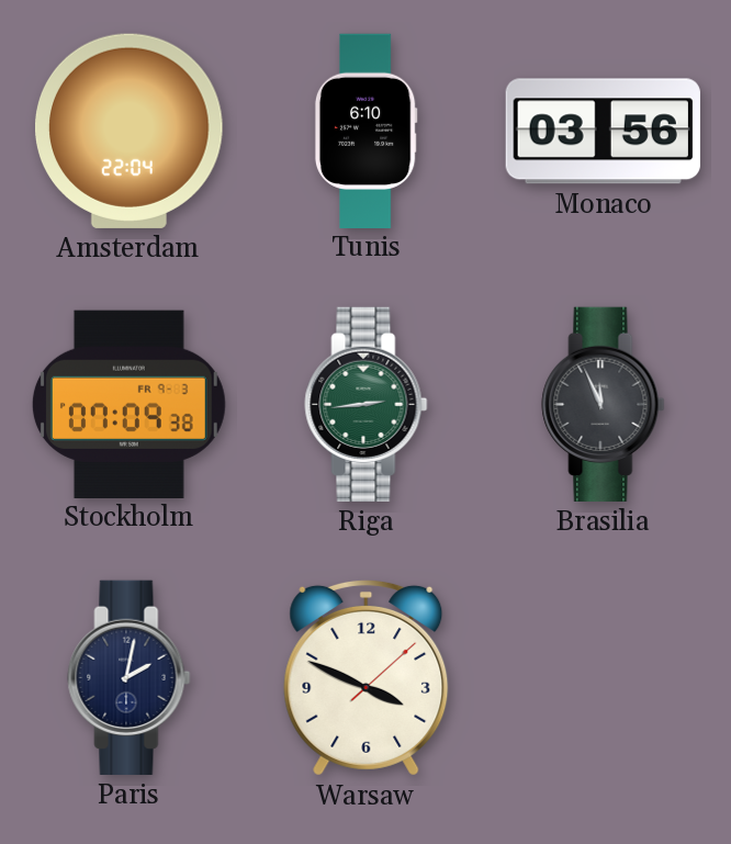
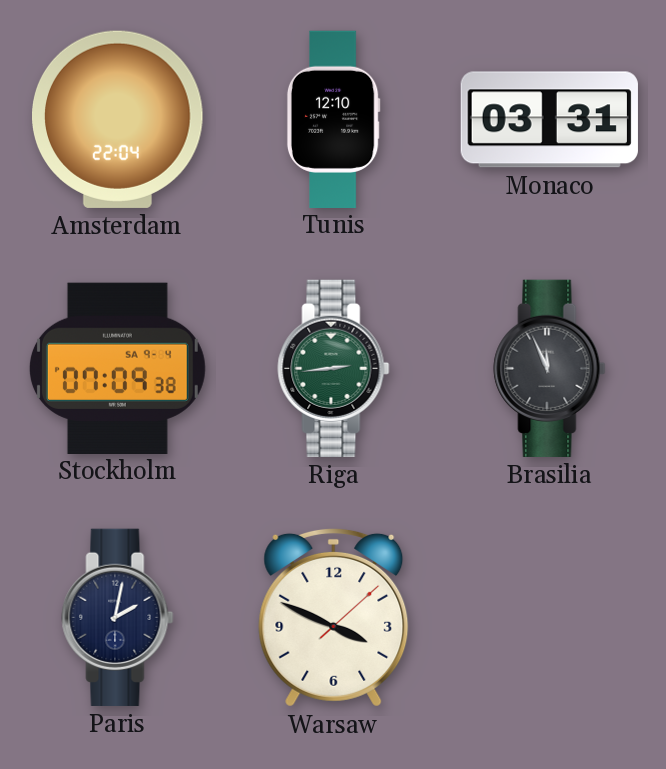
Tunis: 6:10 -> 12:10
Monaco: 03:56 -> 03:31
Stockholm date: FR 9-3 -> SA 9-4
